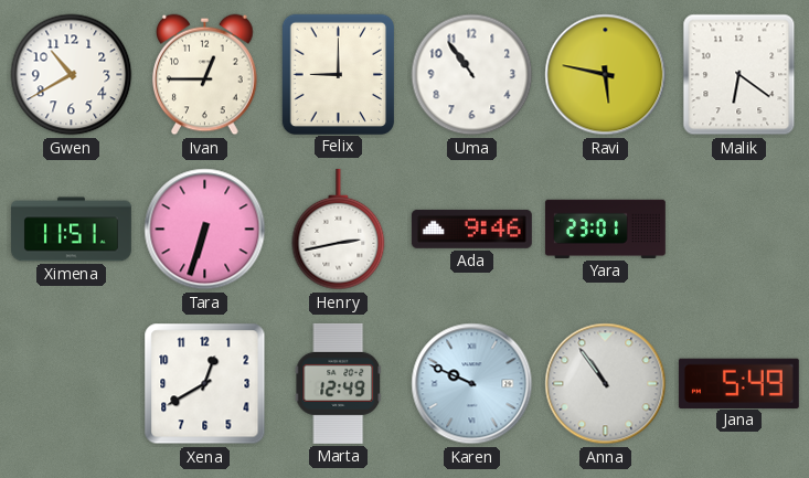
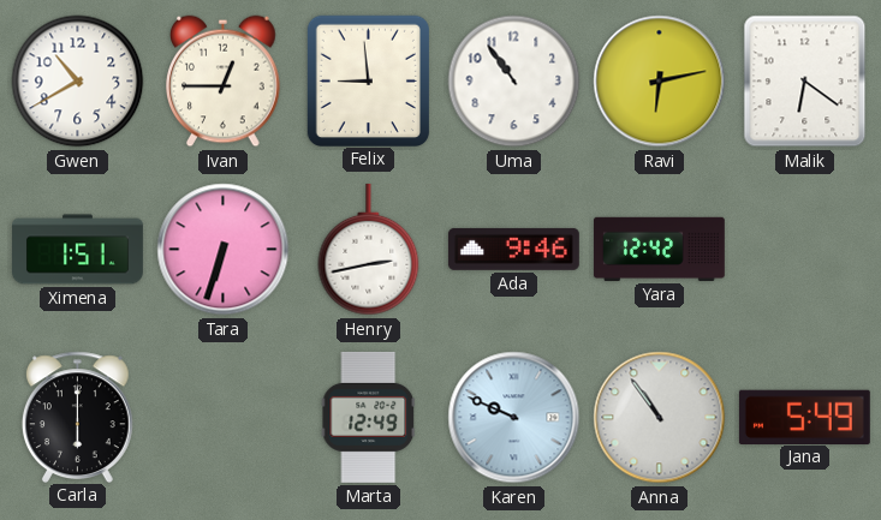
Felix: 9:00 -> 8:59
Ravi: 5:47 -> 6:13
Ximena: 11:51 -> 1:51
Yara: 23:01 -> 12:42
Carla: none -> 6:00
Xena: 12:40 -> none
